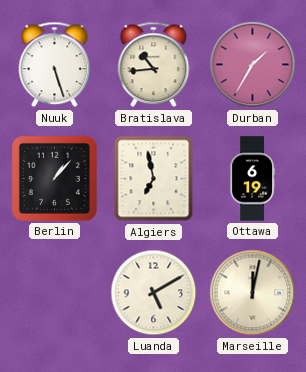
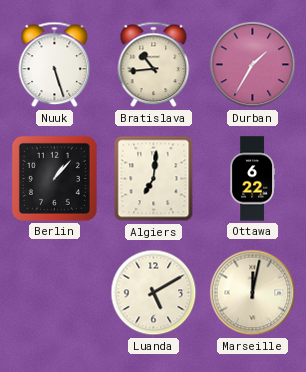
Algiers: 6:58 -> 7:01
Ottawa: 6:19 -> 6:22
